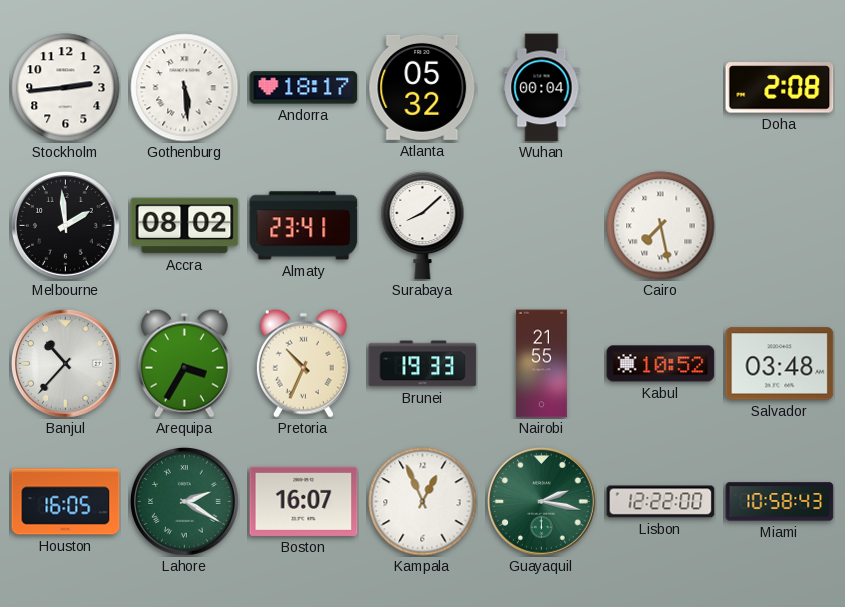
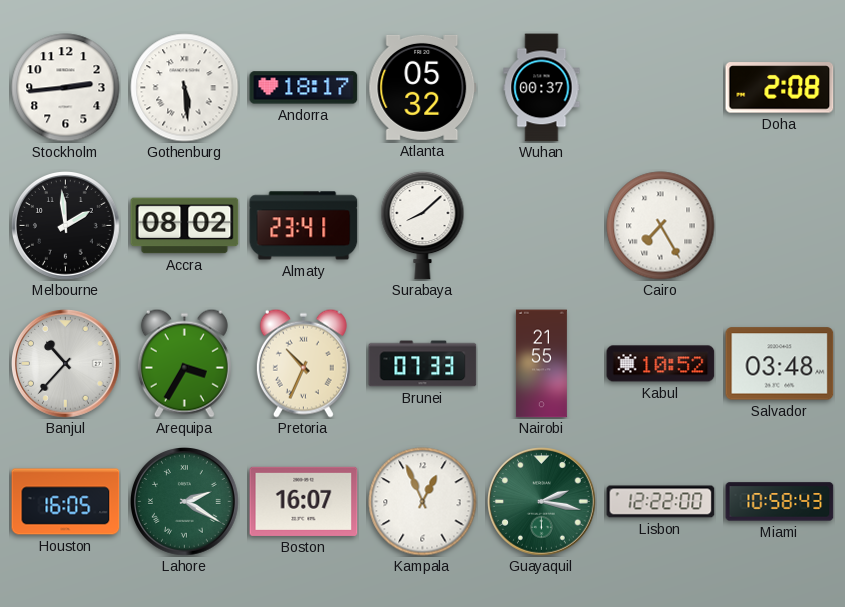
Wuhan: 00:04 -> 00:37
Cairo: 7:28 -> 7:25
Brunei: 19:33 -> 07:33
